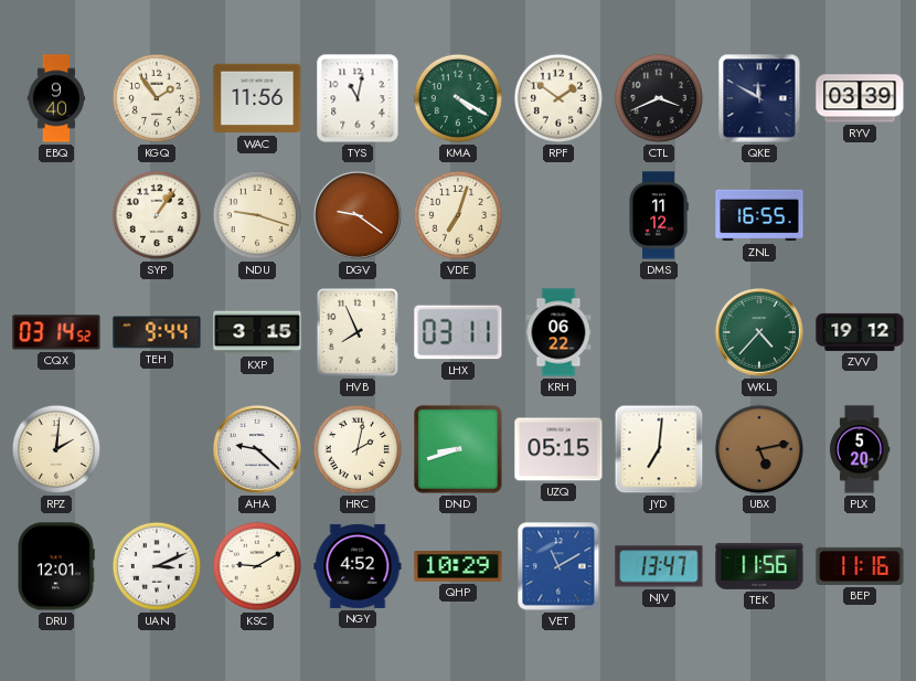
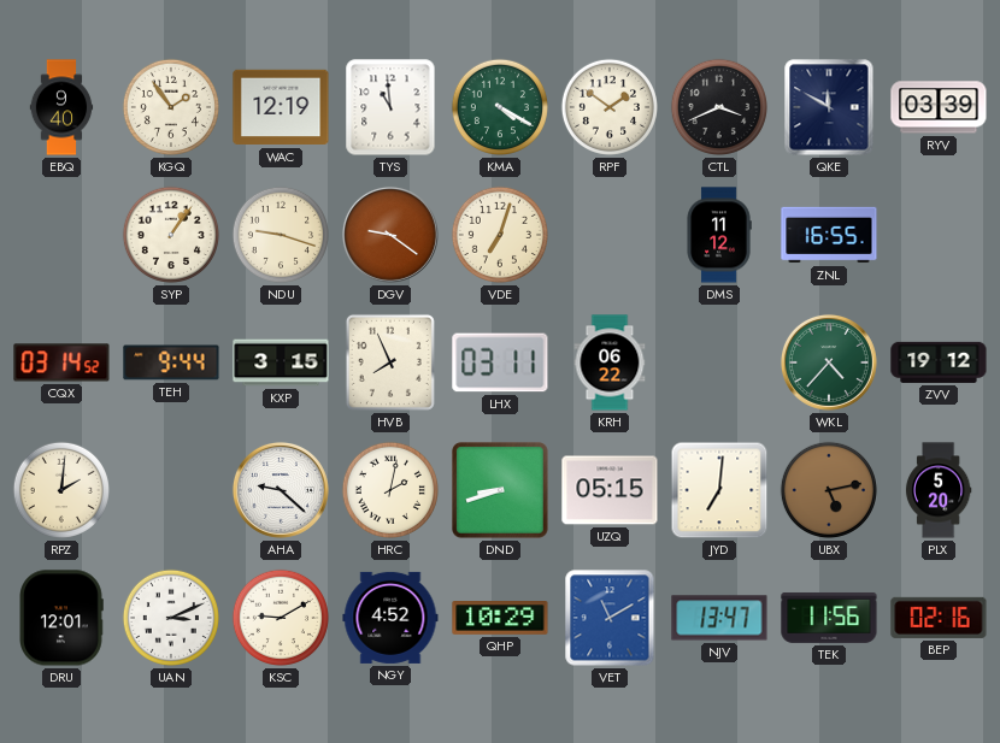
WAC: 11:56 -> 12:19
TYS: 11:02 -> 10:59
BEP: 11:16 -> 02:16
